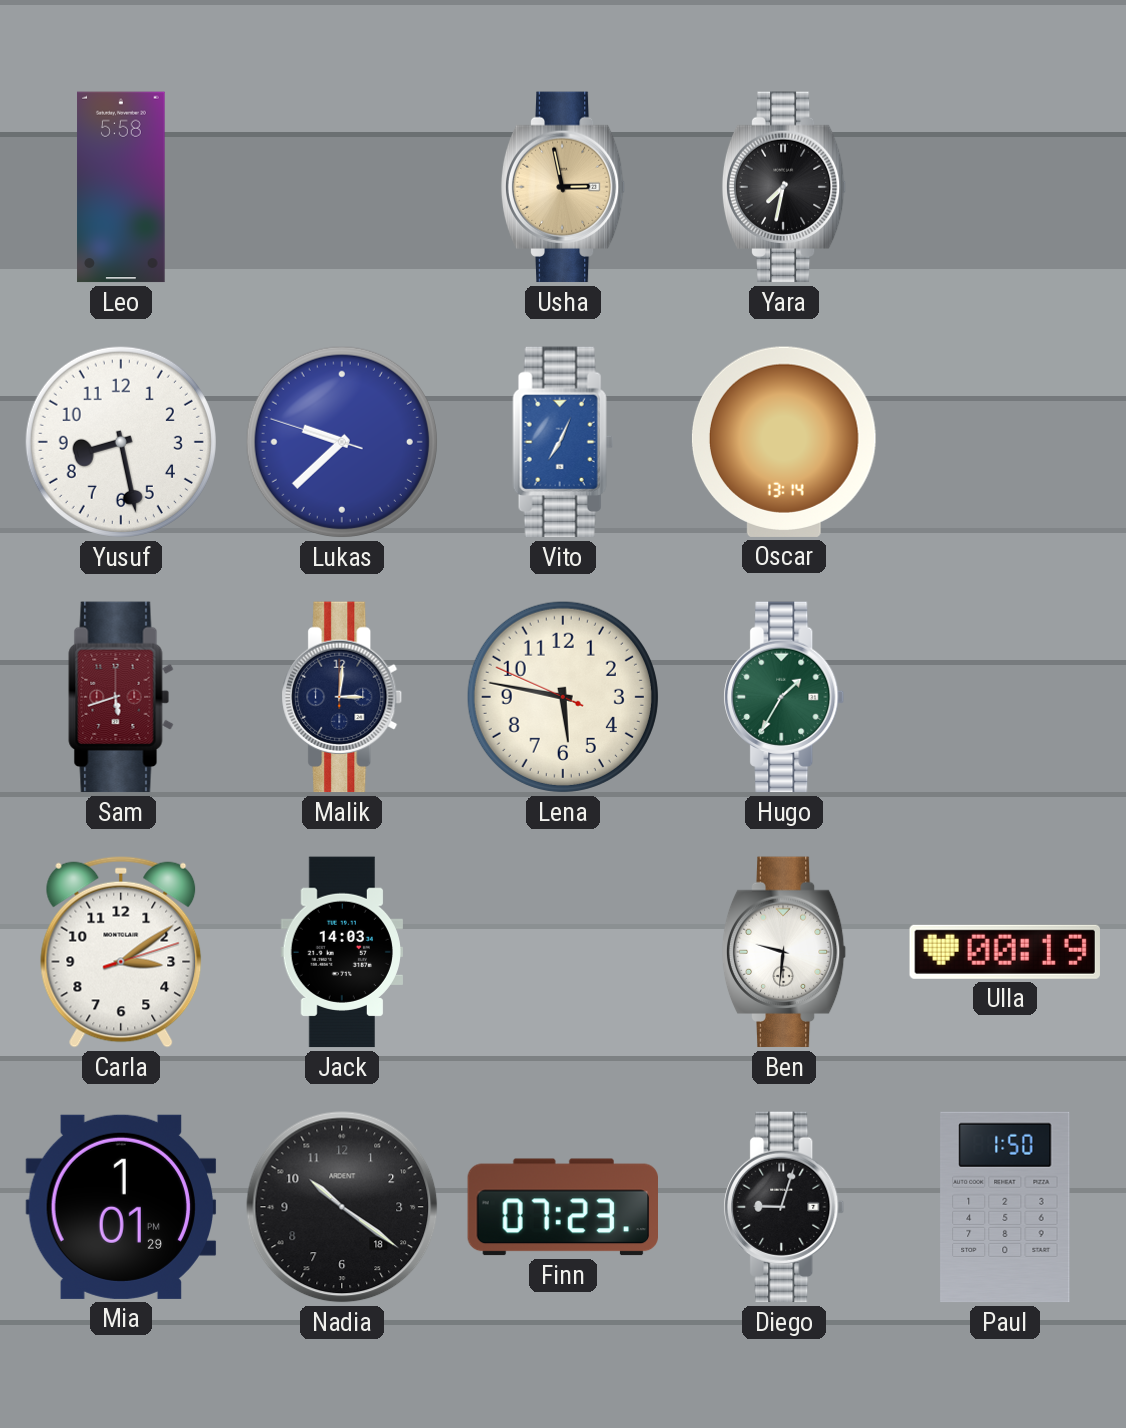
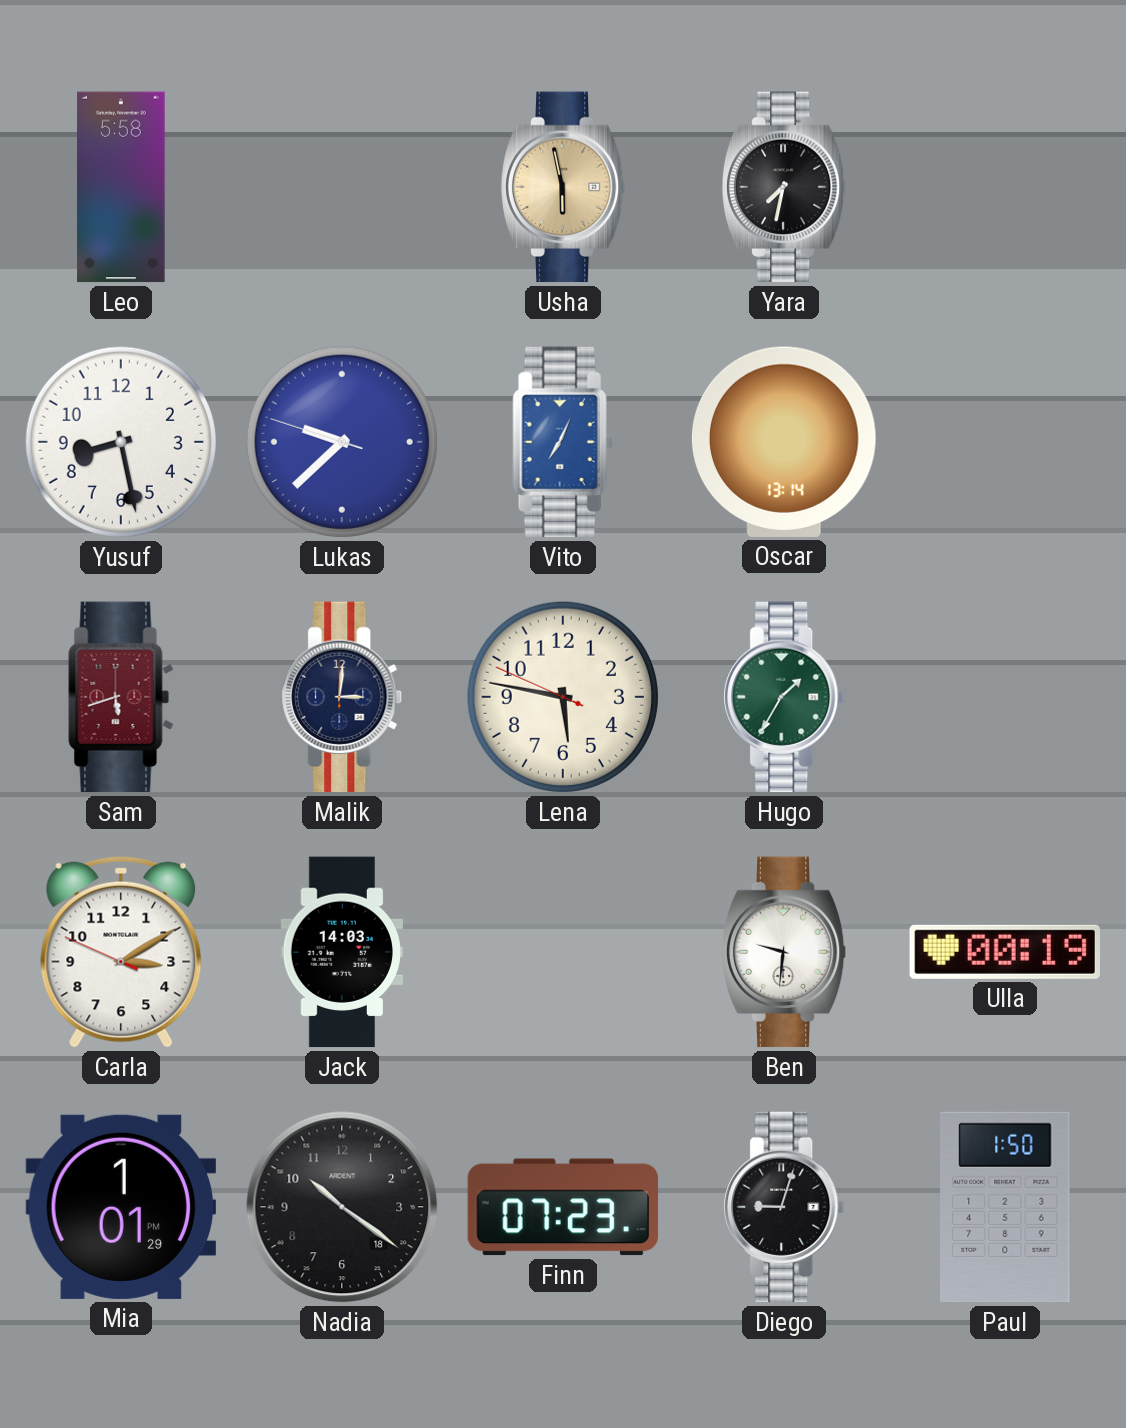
Usha: 2:58 -> 5:58
Carla: 3:09:12 -> 3:09:49
